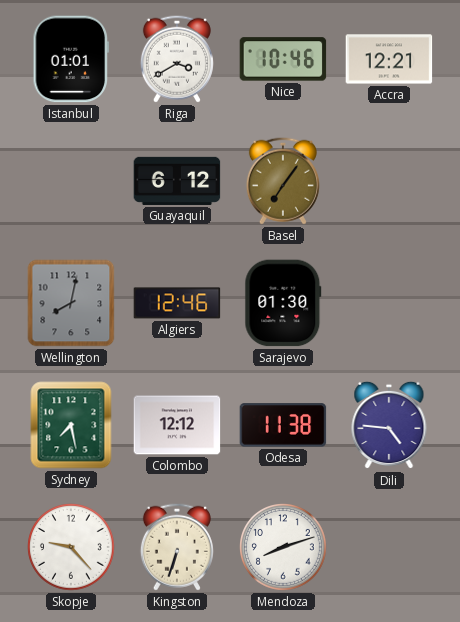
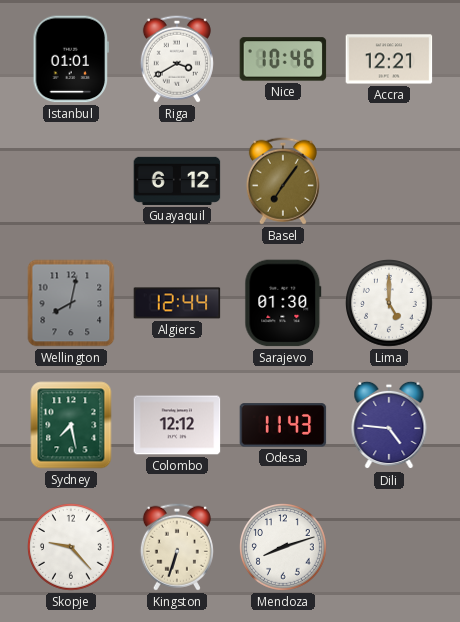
Algiers: 12:46 -> 12:44
Lima: none -> 5:00
Odesa: 11:38 -> 11:43
